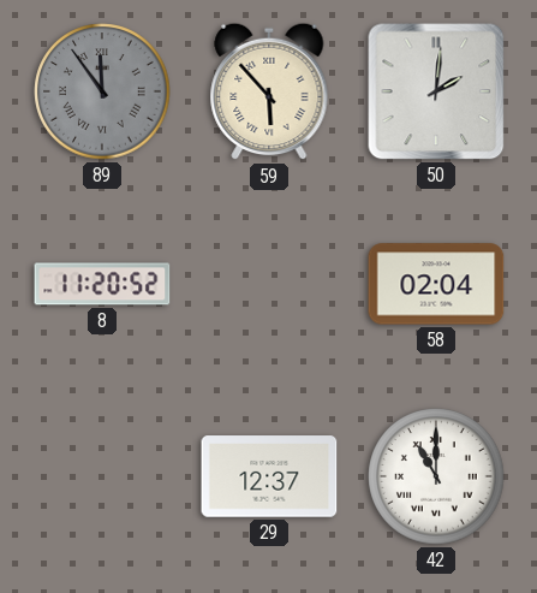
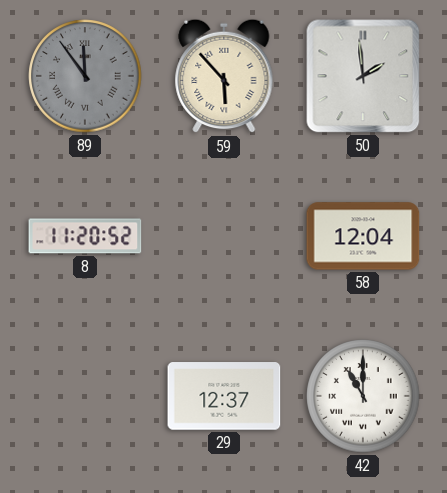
50: 2:01 -> 1:59
58: 02:04 -> 12:04
